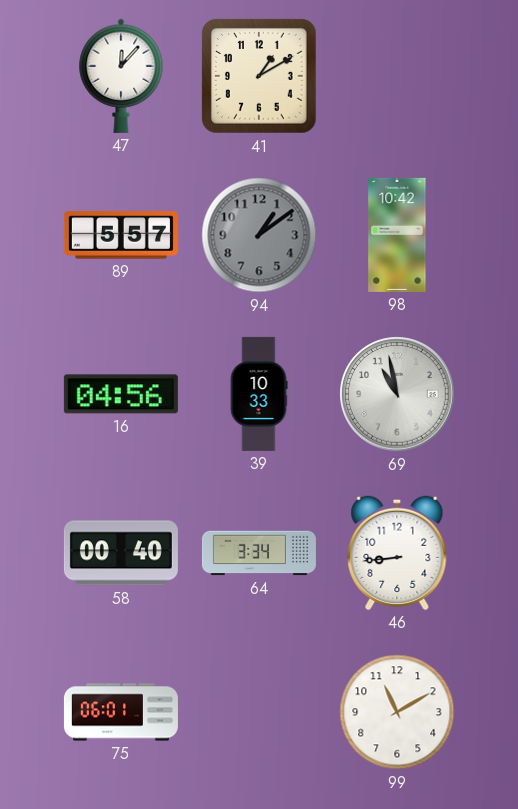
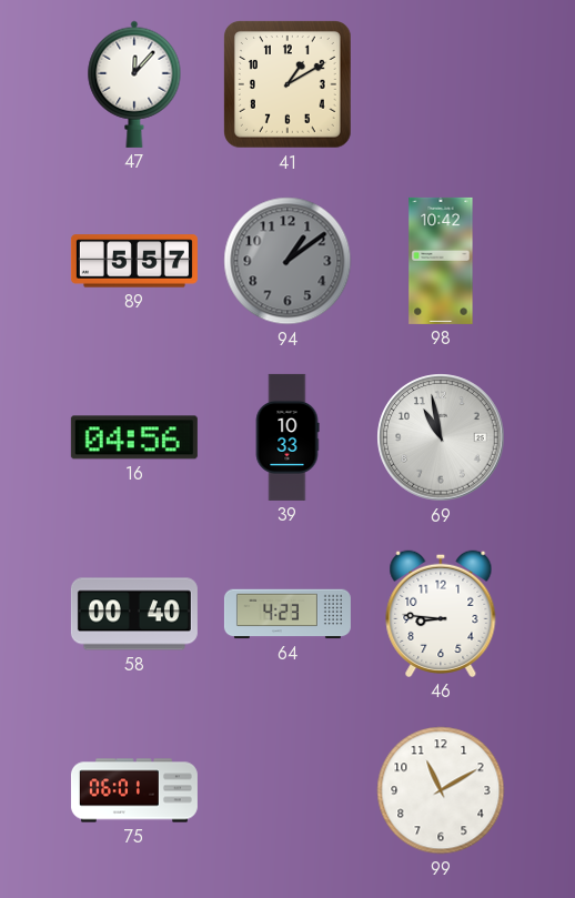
64: 3:34 -> 4:23
46: 8:44 -> 8:46
